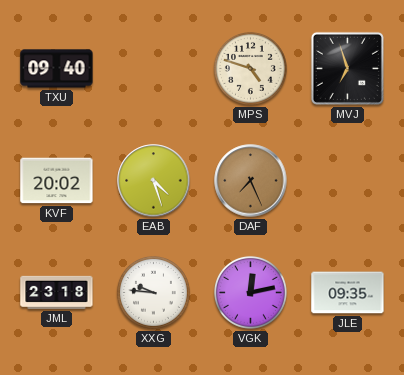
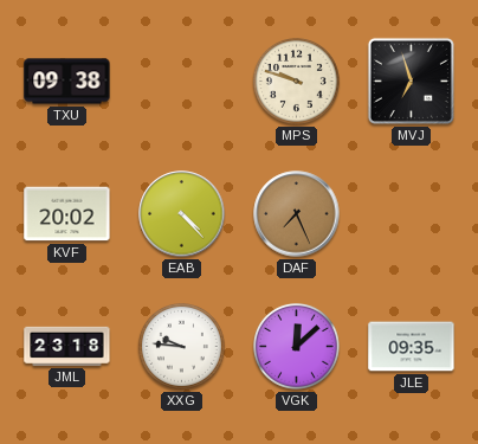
TXU: 09:40 -> 09:38
MPS: 4:48 -> 9:48
EAB: 4:27 -> 4:23
VGK: 12:13 -> 12:08
